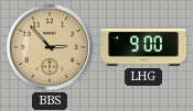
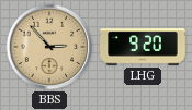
LHG: 9:00 -> 9:20
